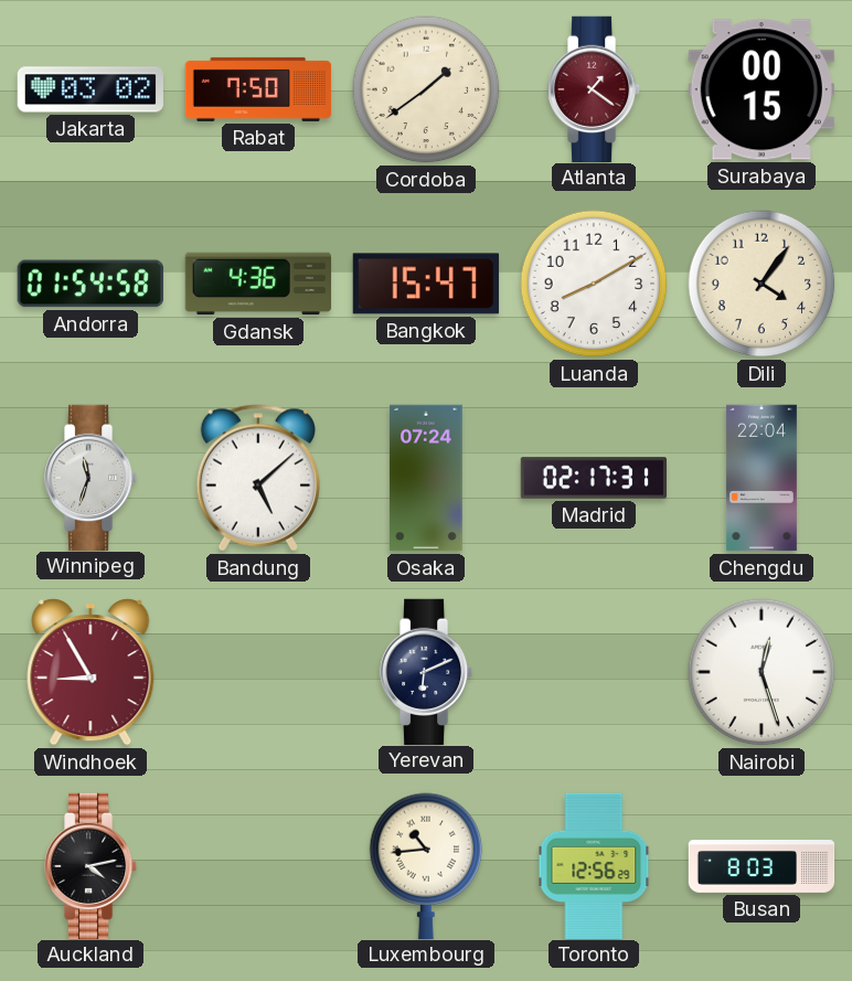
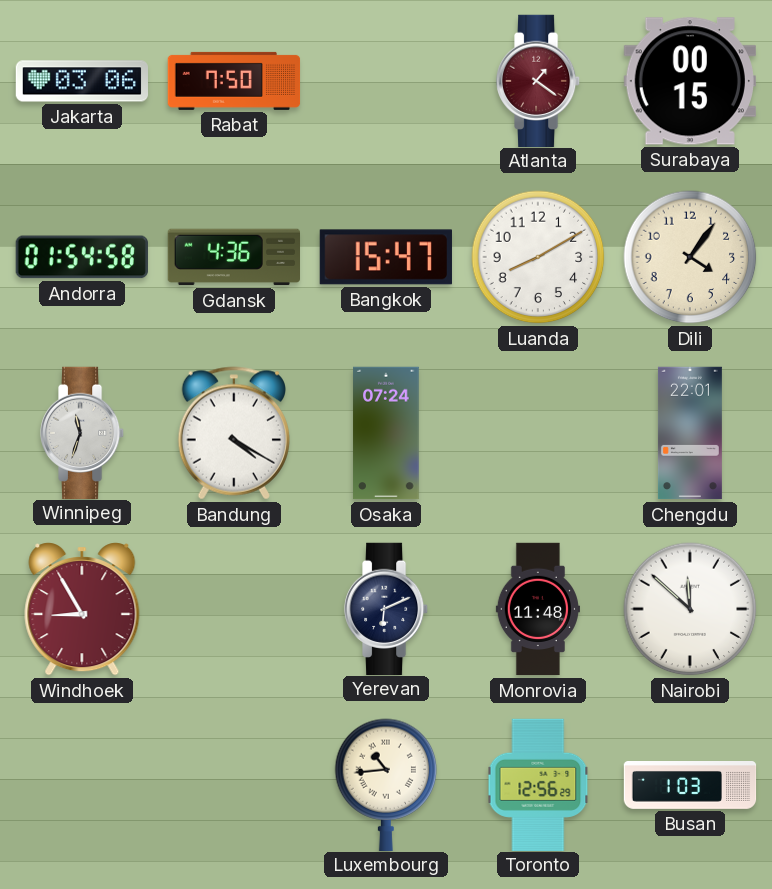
Jakarta: 03:02 -> 03:06
Cordoba: 1:39 -> none
Bandung: 5:08 -> 4:20
Madrid: 02:17 -> none
Chengdu: 22:04 -> 22:01
Monrovia: none -> 11:48
Nairobi: 12:27 -> 11:52
Auckland: 4:13 -> none
Busan: 8:03 -> 1:03
